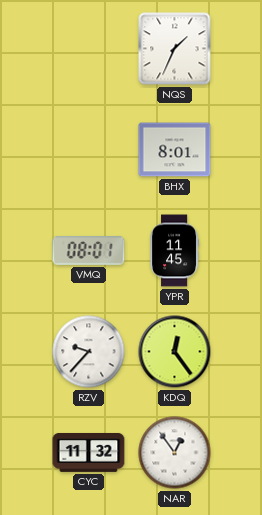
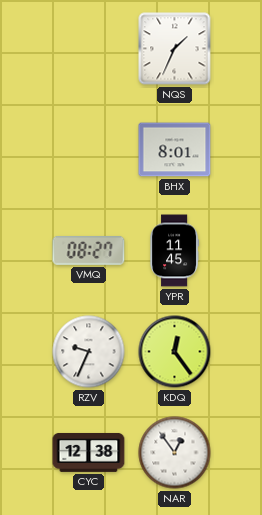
VMQ: 08:01 -> 08:27
RZV: 9:37 -> 9:34
CYC: 11:32 -> 12:38
